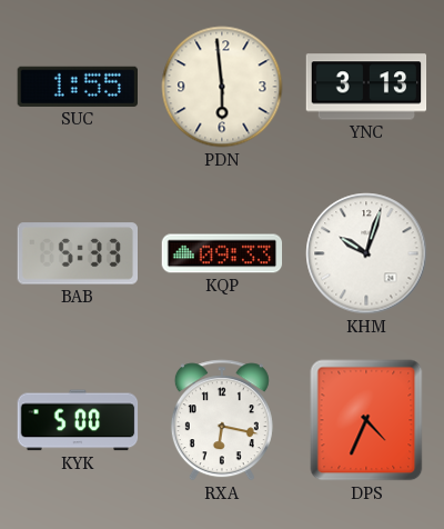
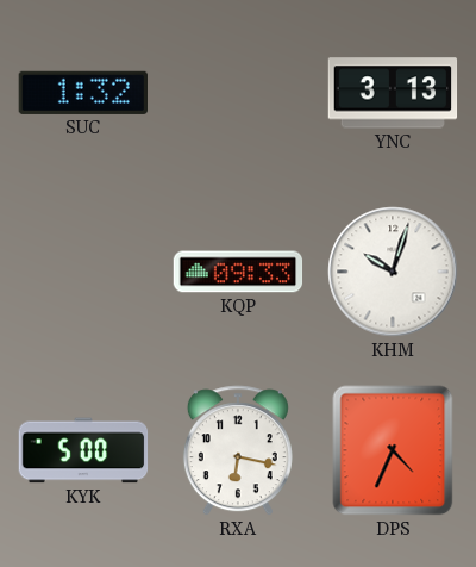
SUC: 1:55 -> 1:32
PDN: 5:59 -> none
BAB: 5:33 -> none
